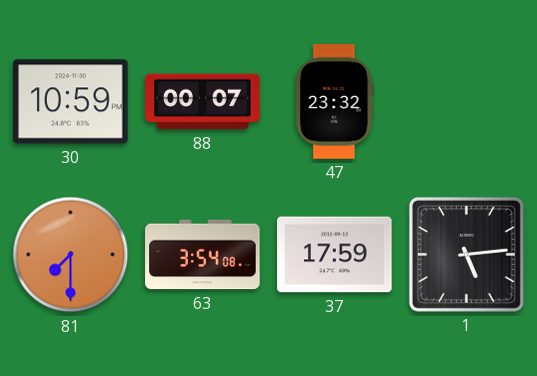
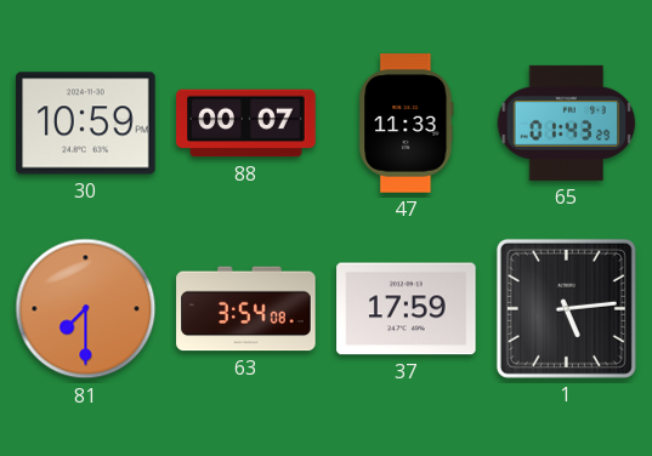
47: 23:32 -> 11:33
65: none -> 01:43
